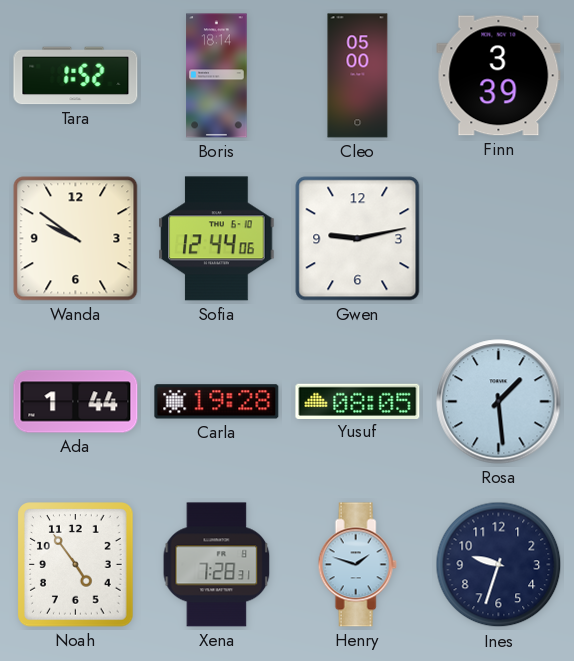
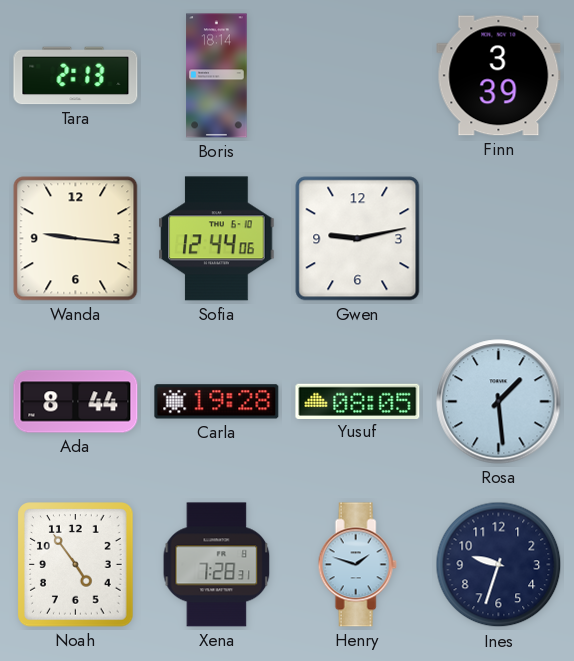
Tara: 1:52 -> 2:13
Cleo: 05:00 -> none
Wanda: 9:51 -> 9:16
Ada: 1:44 -> 8:44
